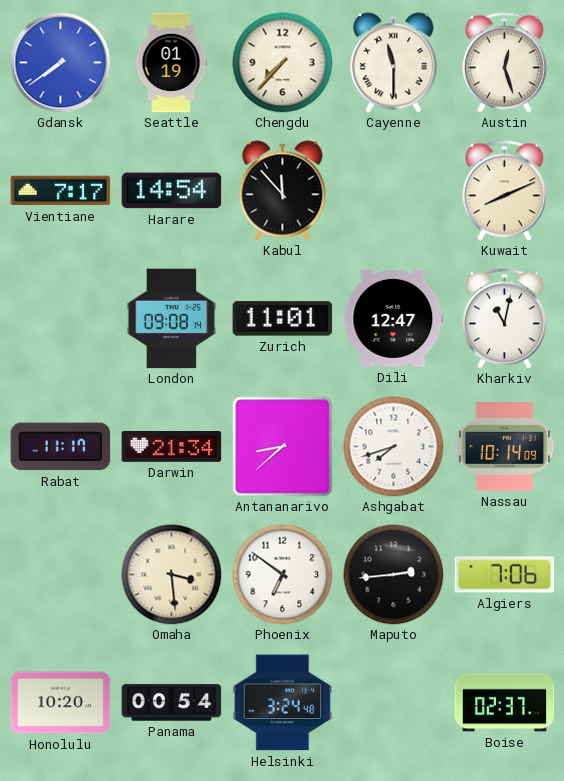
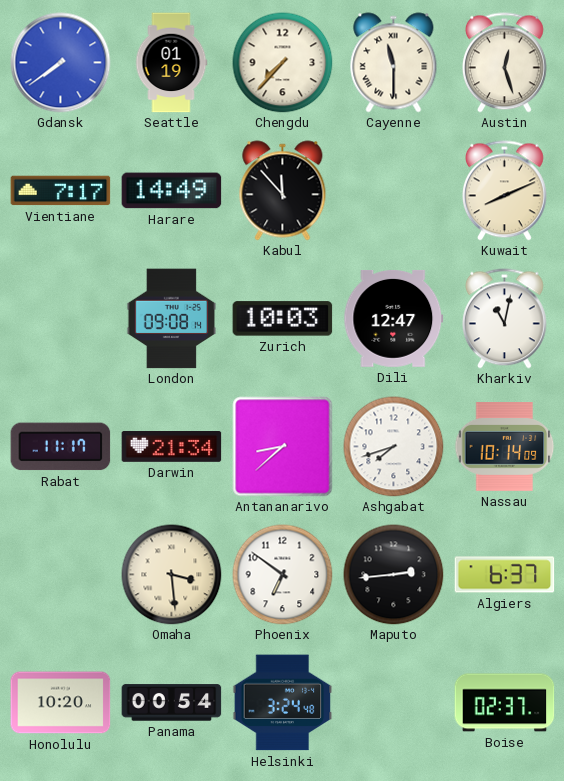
Harare: 14:54 -> 14:49
Zurich: 11:01 -> 10:03
Algiers: 7:06 -> 6:37
